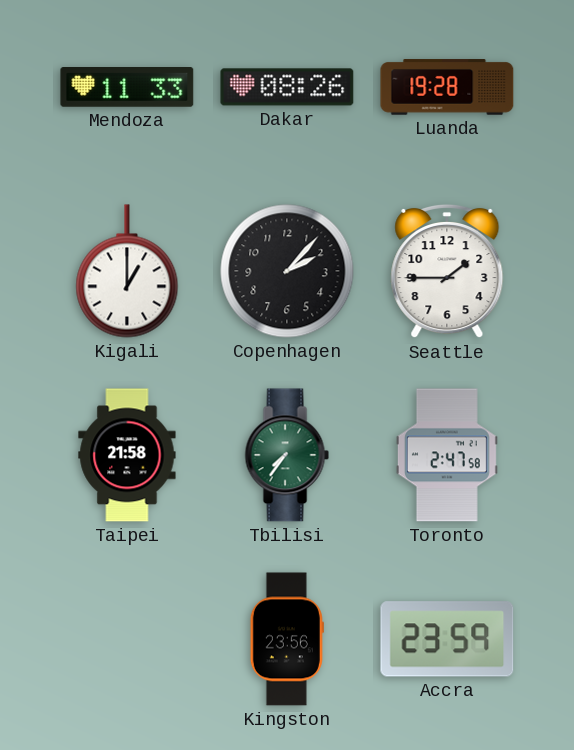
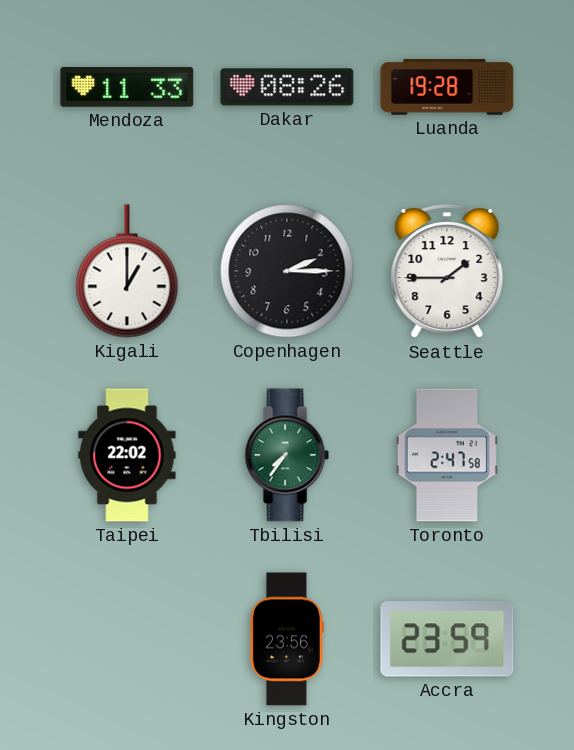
Copenhagen: 2:07 -> 2:15
Taipei: 21:58 -> 22:02
